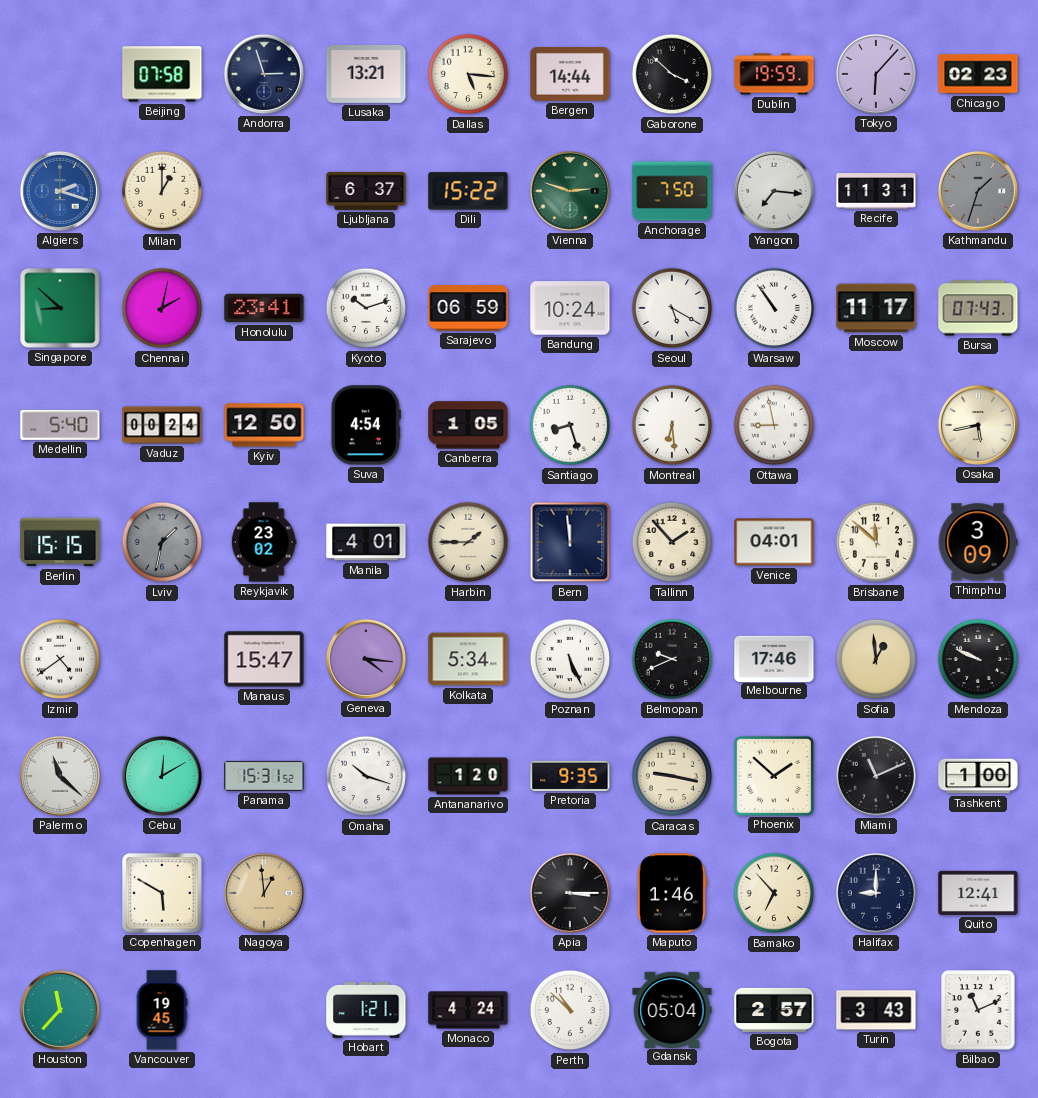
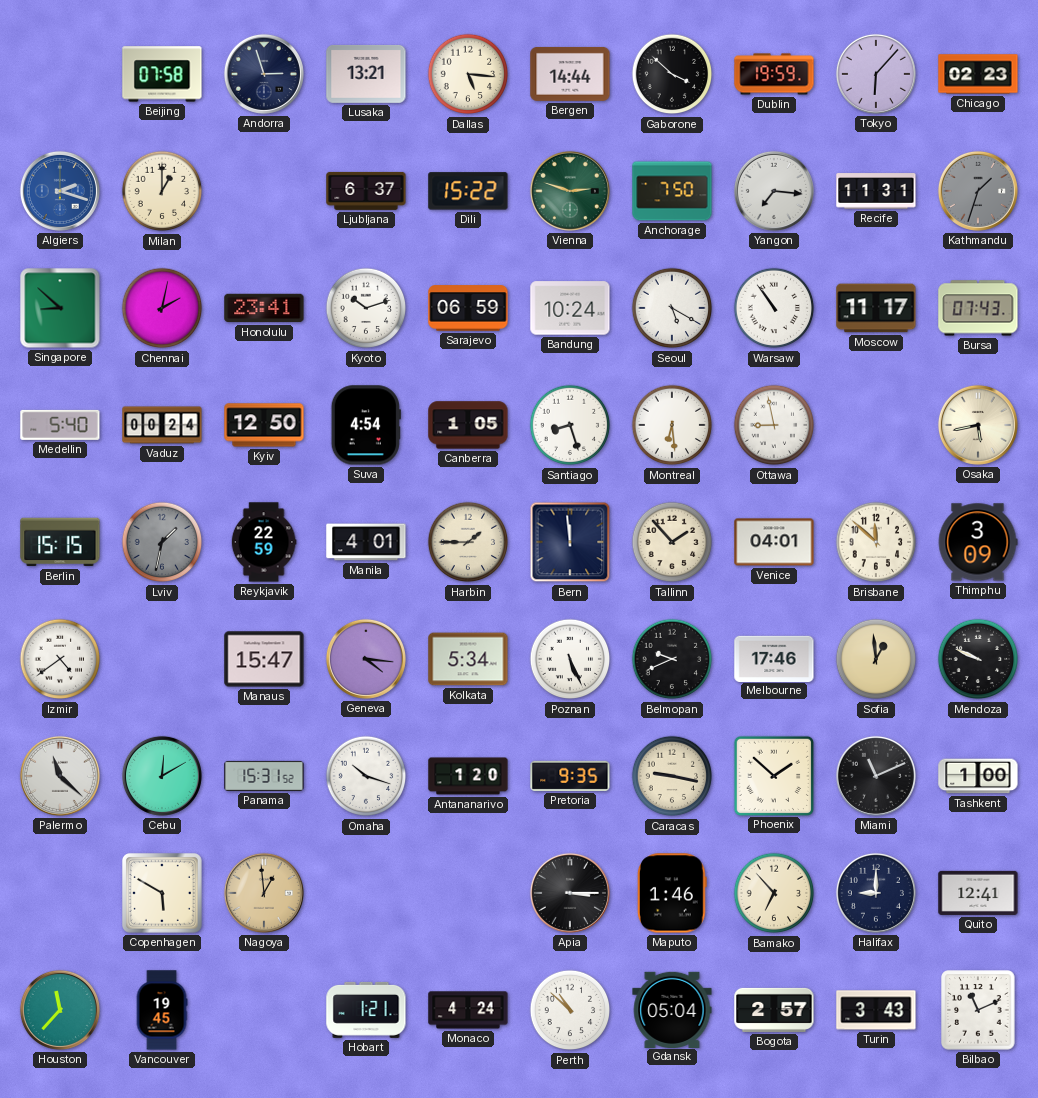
Reykjavik: 23:02 -> 22:59
